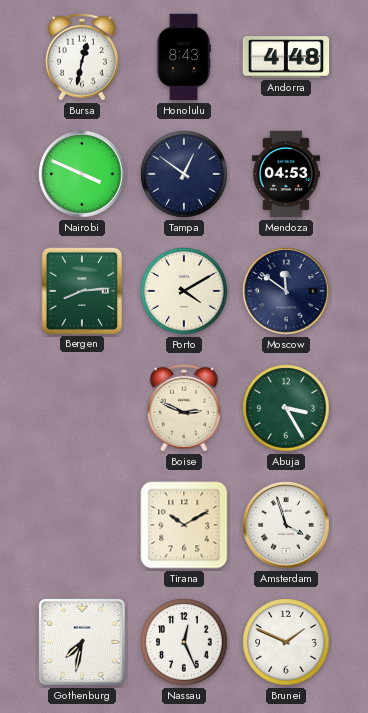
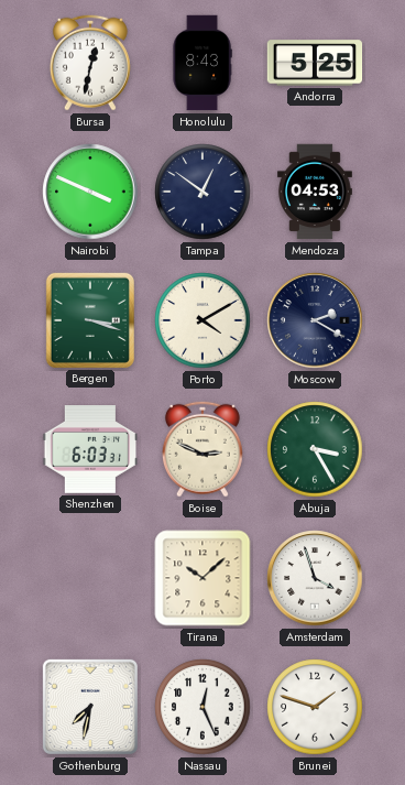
Andorra: 4:48 -> 5:25
Bergen: 8:14 -> 3:18
Moscow: 11:51 -> 2:20
Shenzhen: none -> 6:03
Tirana: 10:10 -> 10:08
Brunei: 1:49 -> 1:48
